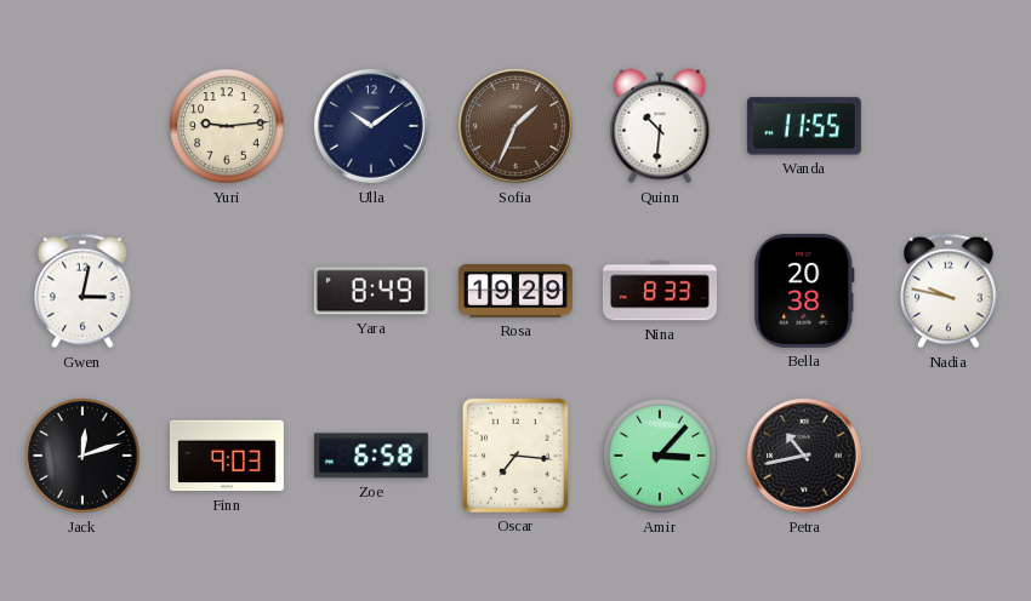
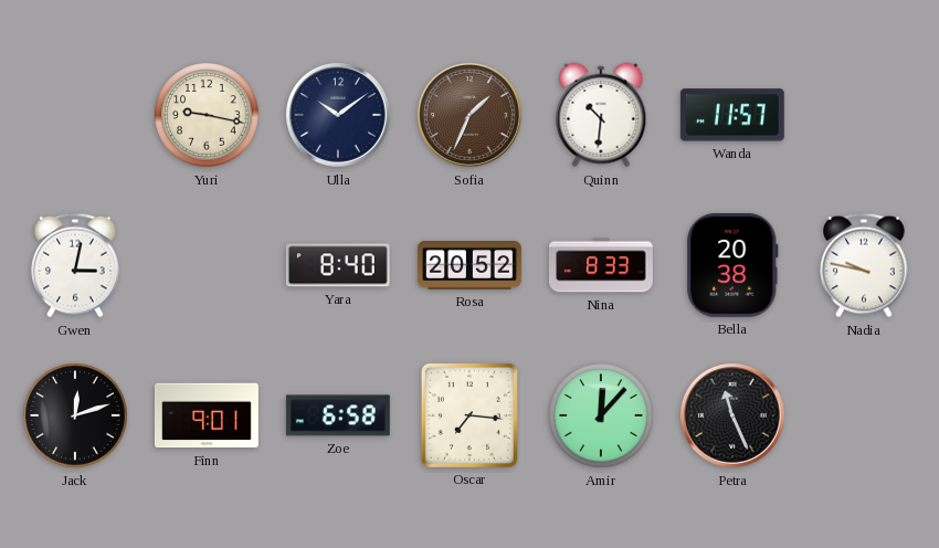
Yuri: 9:14 -> 9:17
Wanda: 11:55 -> 11:57
Yara: 8:49 -> 8:40
Rosa: 19:29 -> 20:52
Finn: 9:03 -> 9:01
Amir: 3:07 -> 12:07
Petra: 10:43 -> 11:26
